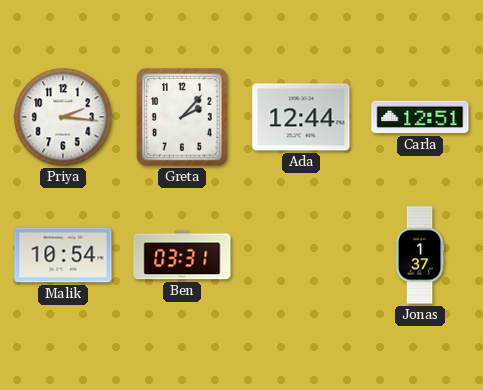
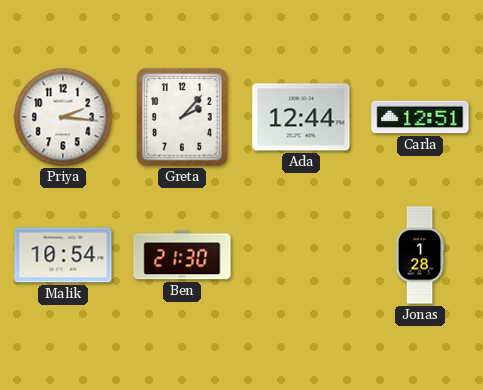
Ben: 03:31 -> 21:30
Jonas: 1:37 -> 1:28
